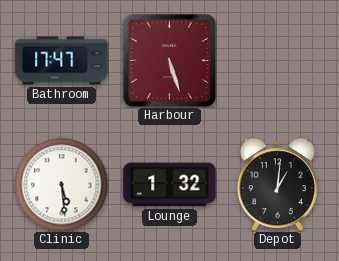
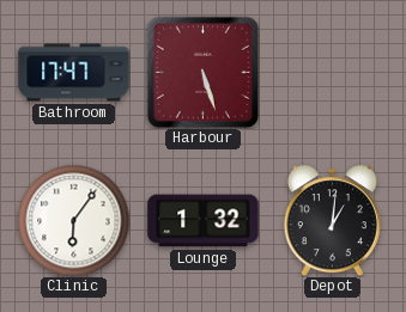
Clinic: 5:29 -> 6:06
